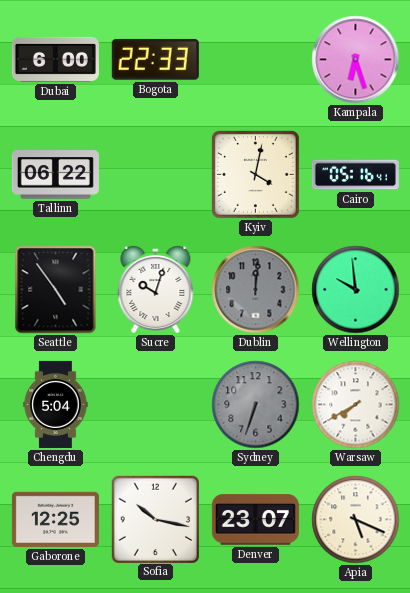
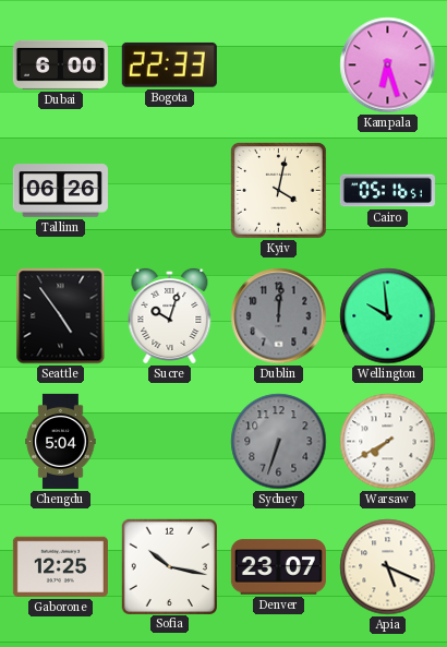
Tallinn: 06:22 -> 06:26
Cairo: 05:16:41 -> 05:16:51
